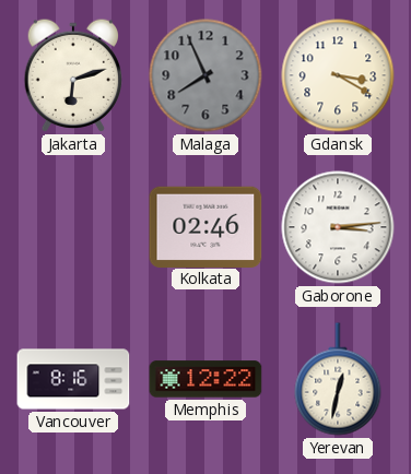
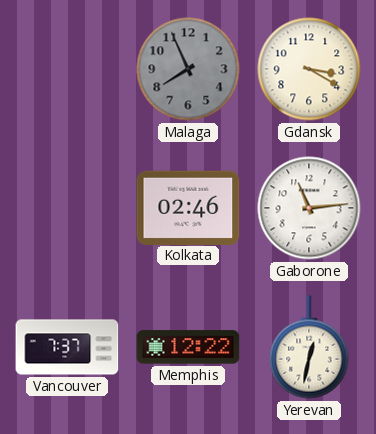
Jakarta: 6:12 -> none
Gaborone: 3:14 -> 11:14
Vancouver: 8:16 -> 7:37
